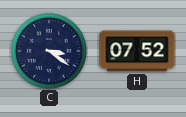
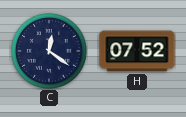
C: 3:21 -> 12:21
